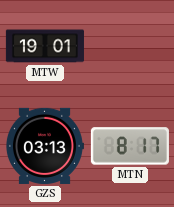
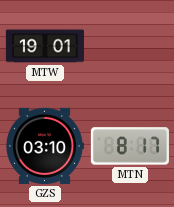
GZS: 03:13 -> 03:10
